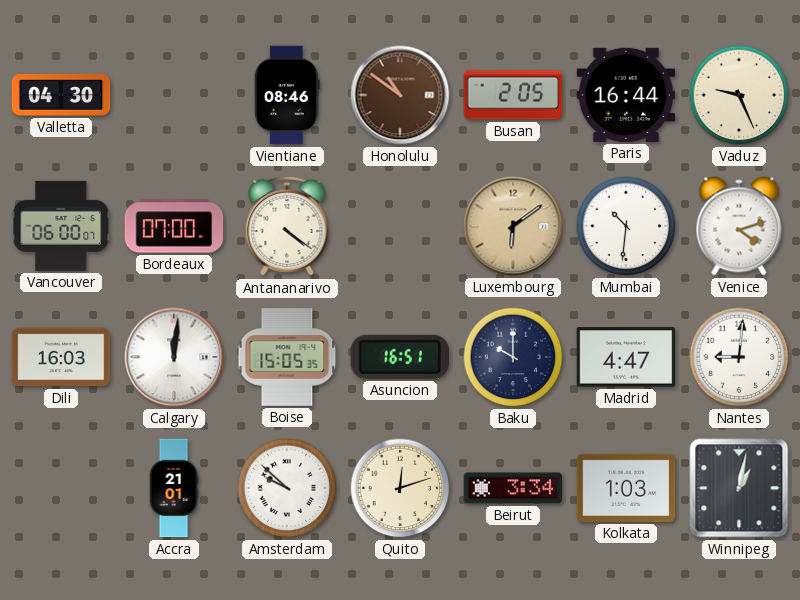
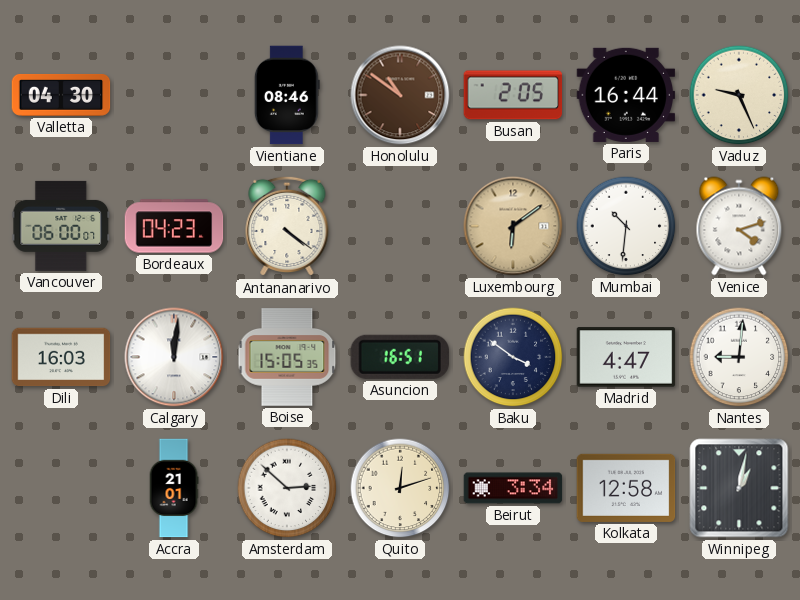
Bordeaux: 07:00 -> 04:23
Baku: 10:00 -> 3:51
Amsterdam: 9:52 -> 2:52
Kolkata: 1:03 -> 12:58
